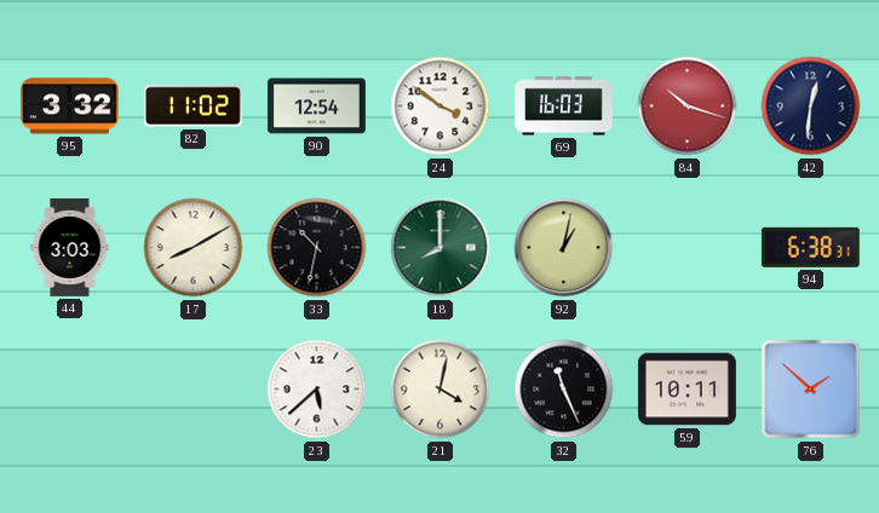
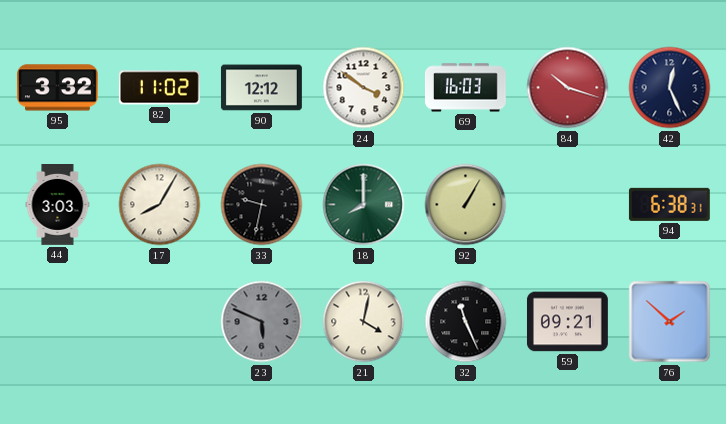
90: 12:54 -> 12:12
42: 12:31 -> 12:26
17: 8:10 -> 8:05
33: 10:32 -> 9:32
92: 1:02 -> 1:05
23: 5:38 -> 5:49
23 dial: white -> grey
59: 10:11 -> 09:21
